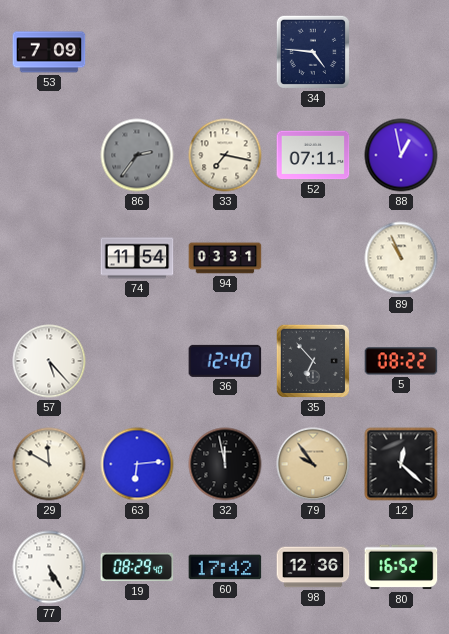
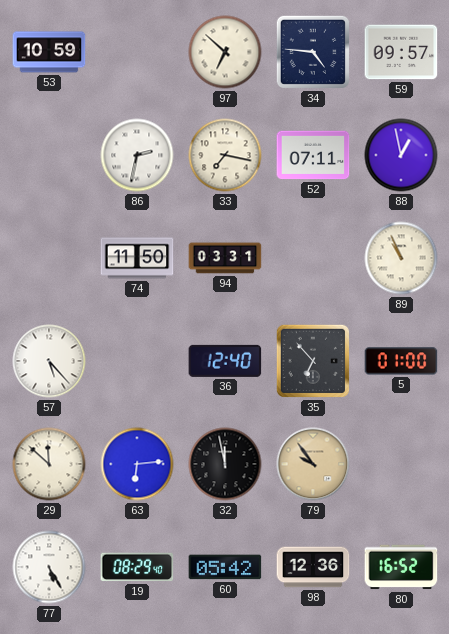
53: 7:09 -> 10:59
97: none -> 6:52
59: none -> 09:57
86: 2:36 -> 2:32
86 dial: grey -> white
74: 11:54 -> 11:50
5: 08:22 -> 01:00
29: 11:50 -> 11:52
12: 12:22 -> none
60: 17:42 -> 05:42
